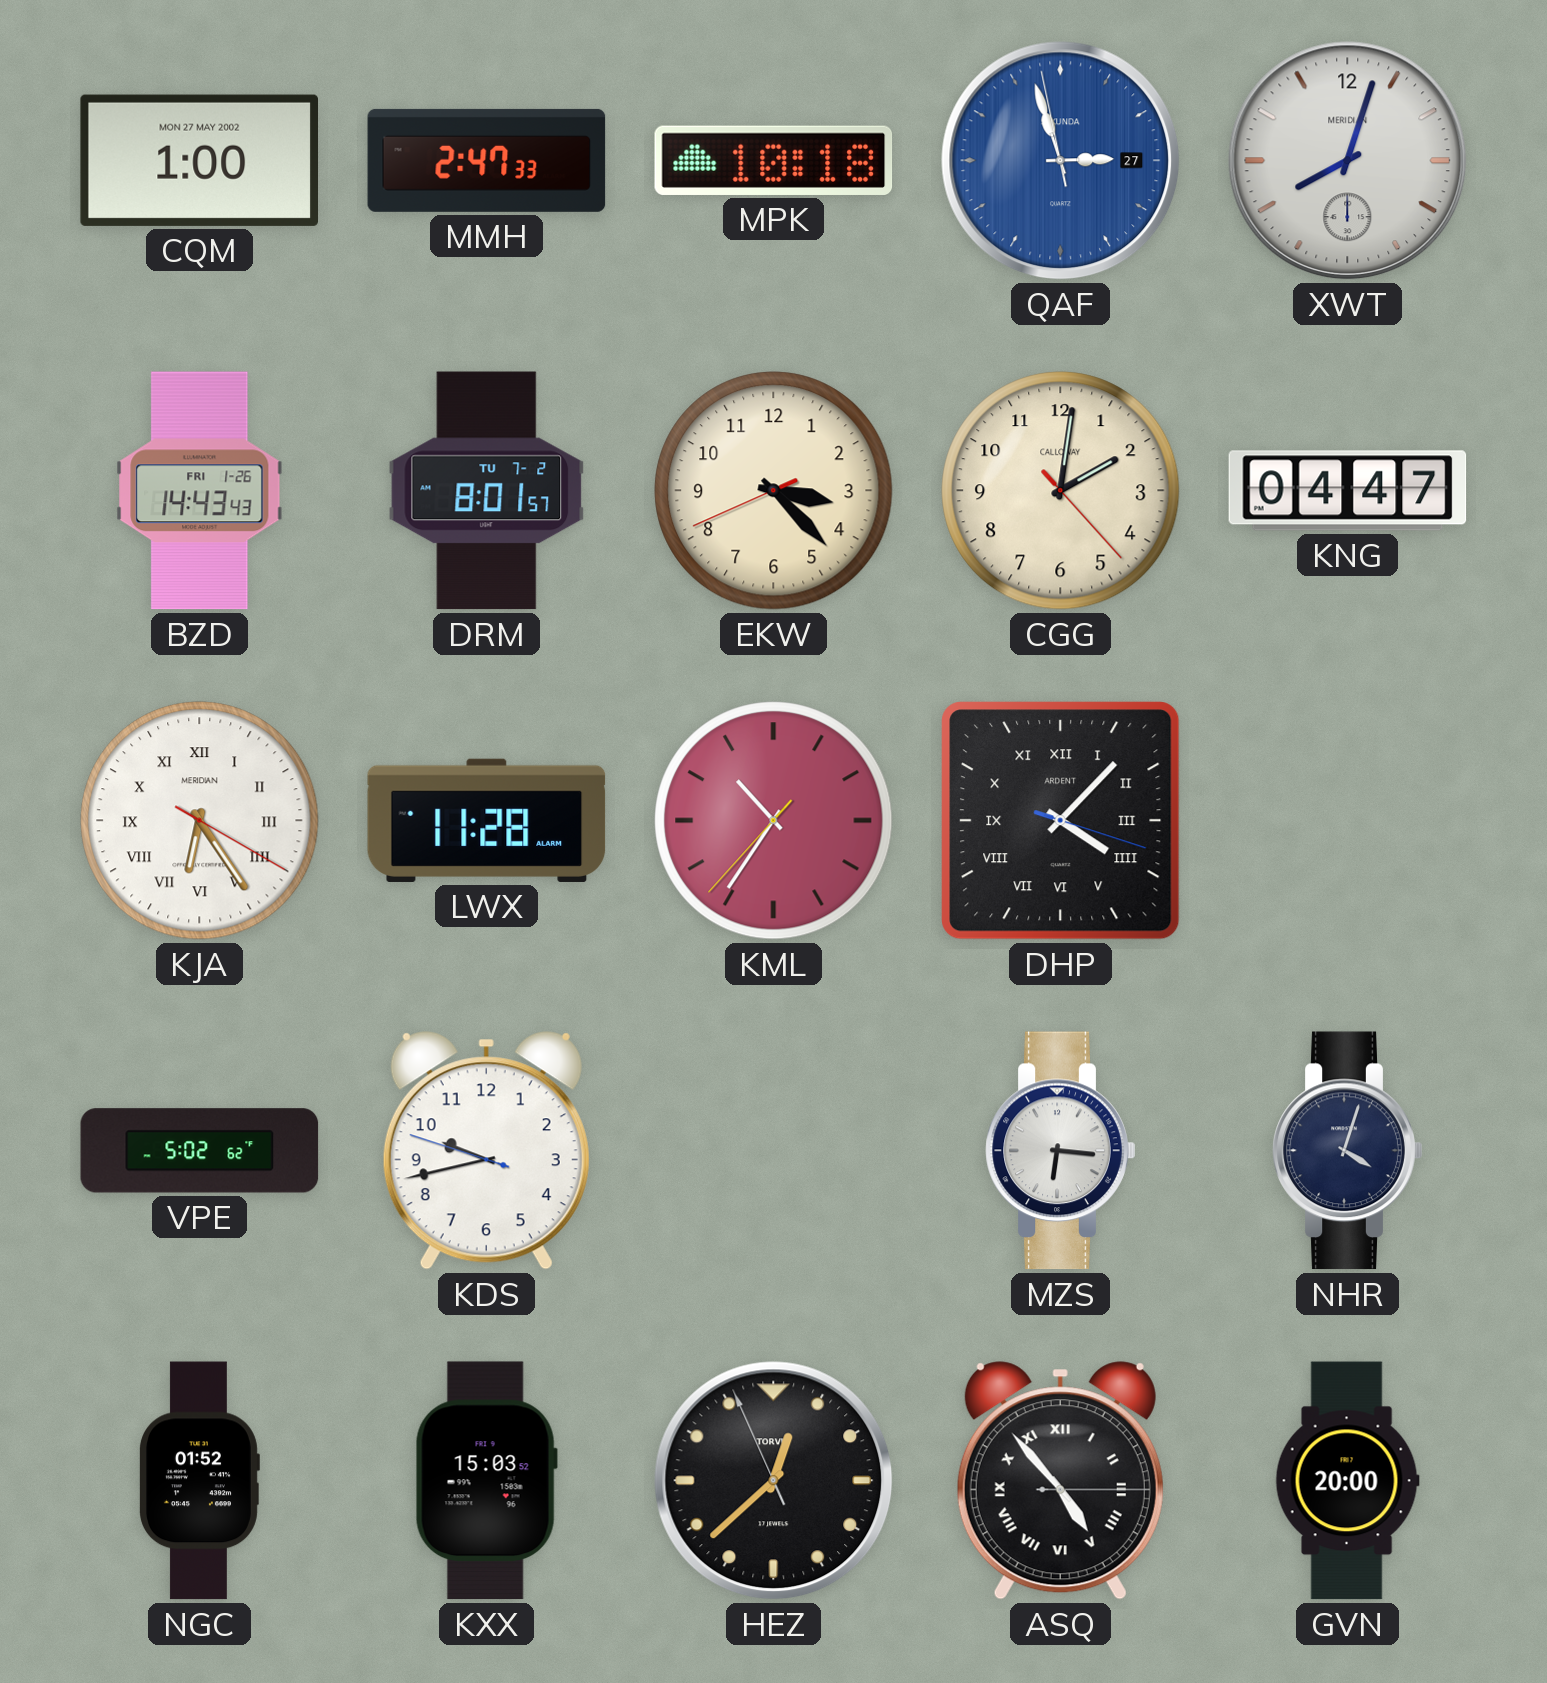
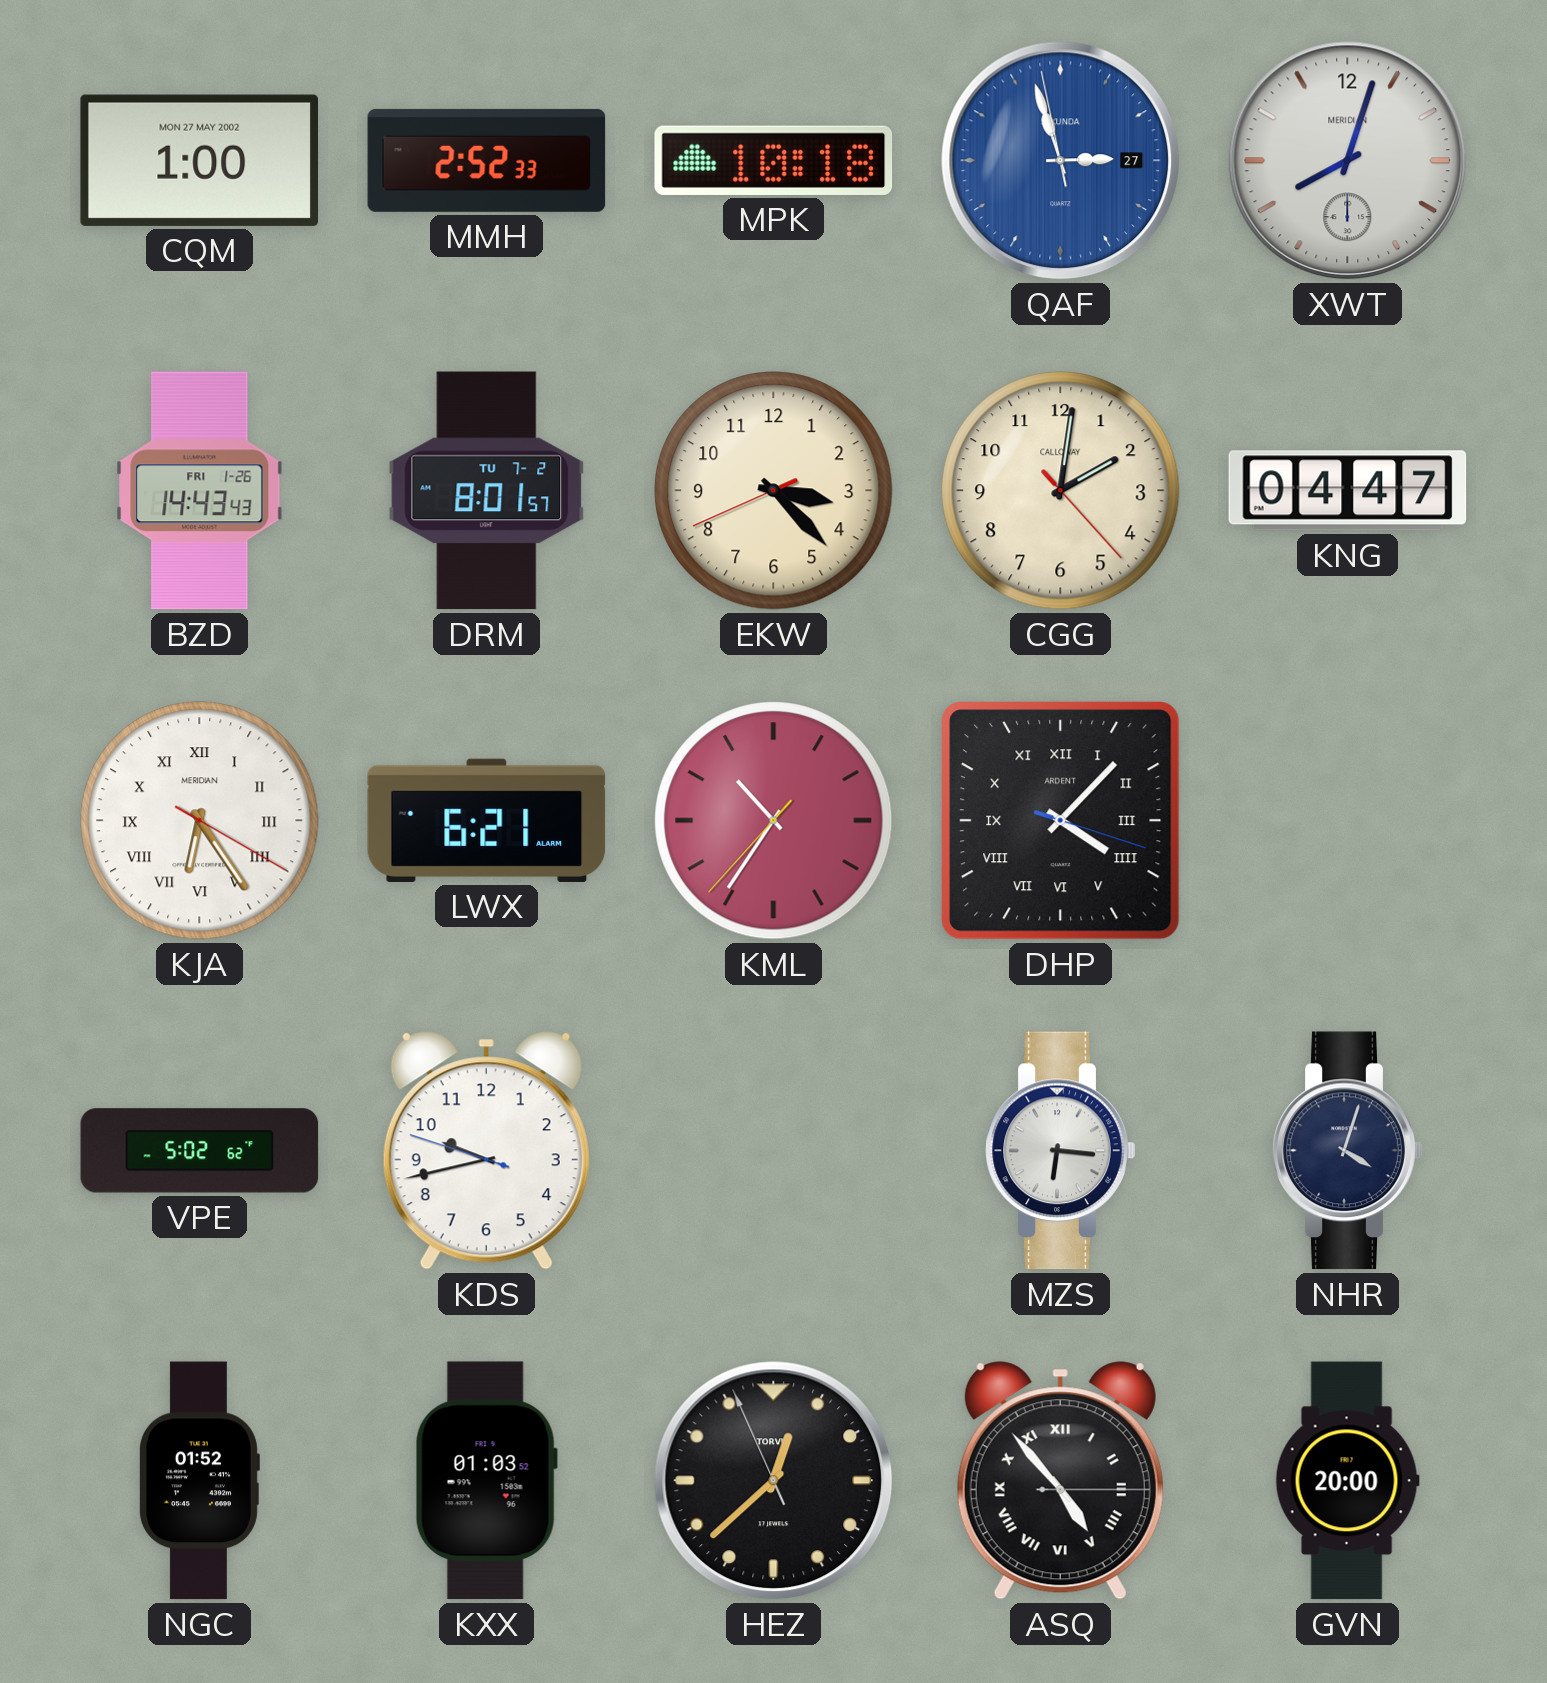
MMH: 2:47 -> 2:52
LWX: 11:28 -> 6:21
KXX: 15:03 -> 01:03
